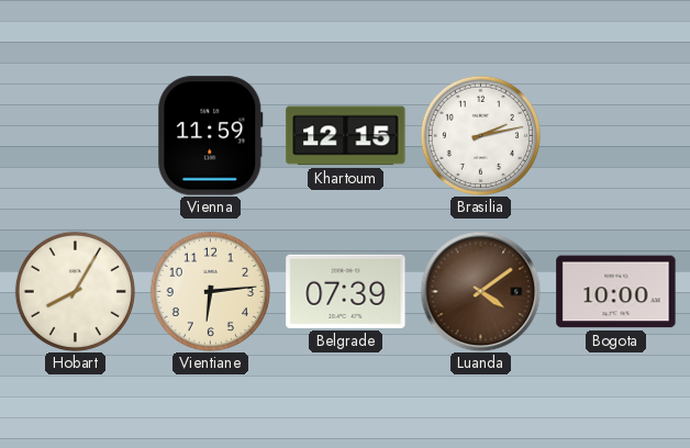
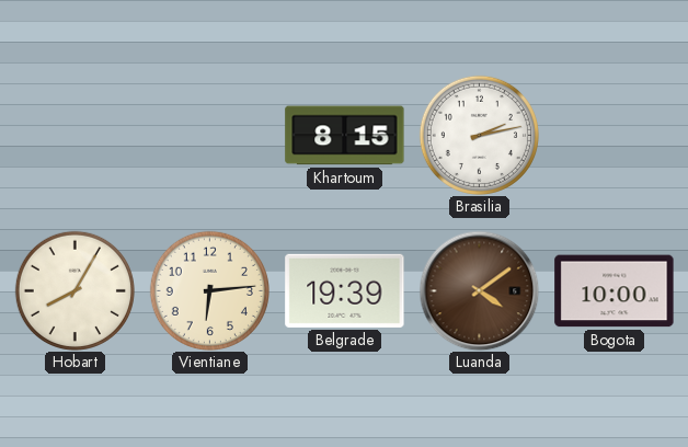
Vienna: 11:59 -> none
Khartoum: 12:15 -> 8:15
Belgrade: 07:39 -> 19:39
